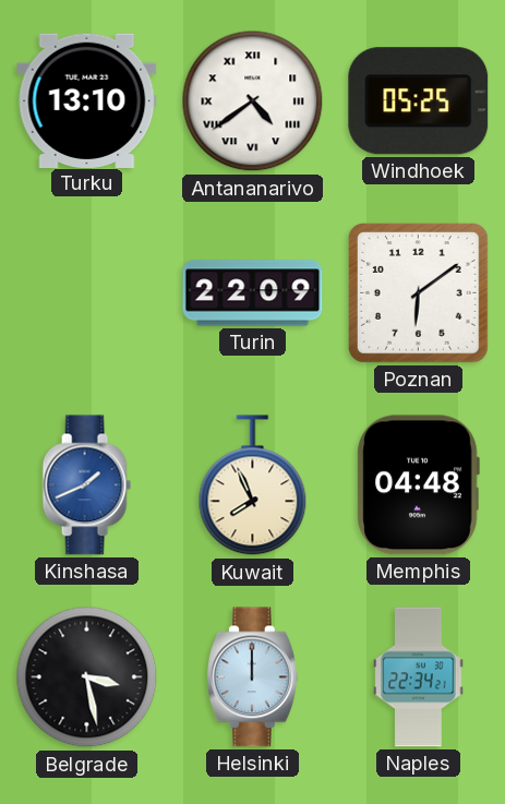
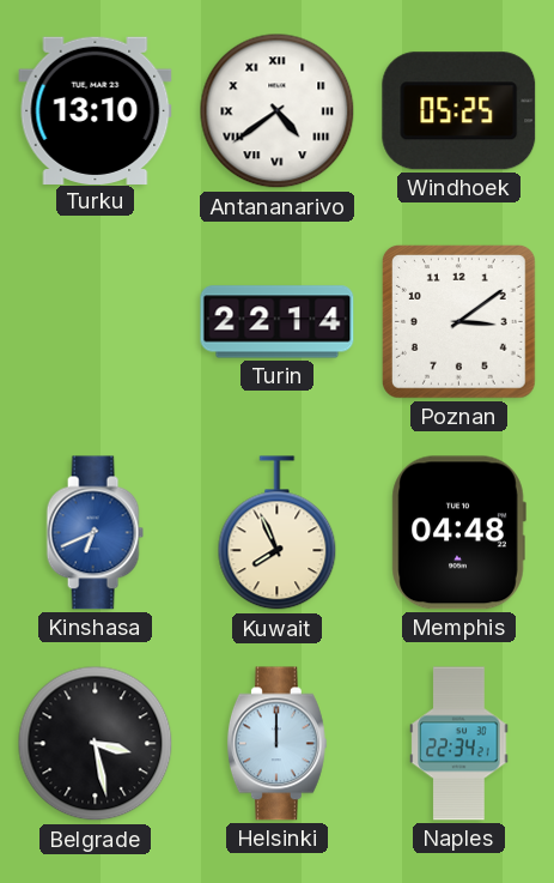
Turin: 22:09 -> 22:14
Poznan: 6:09 -> 3:09
Kinshasa: 1:41 -> 6:41
